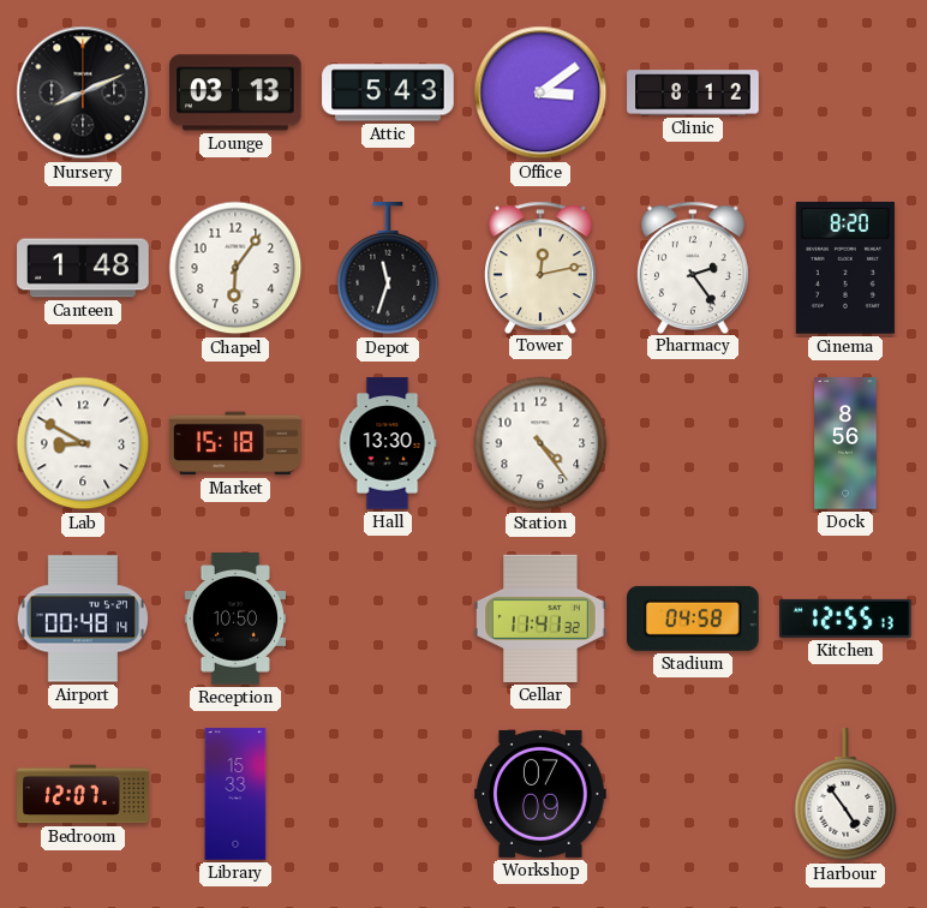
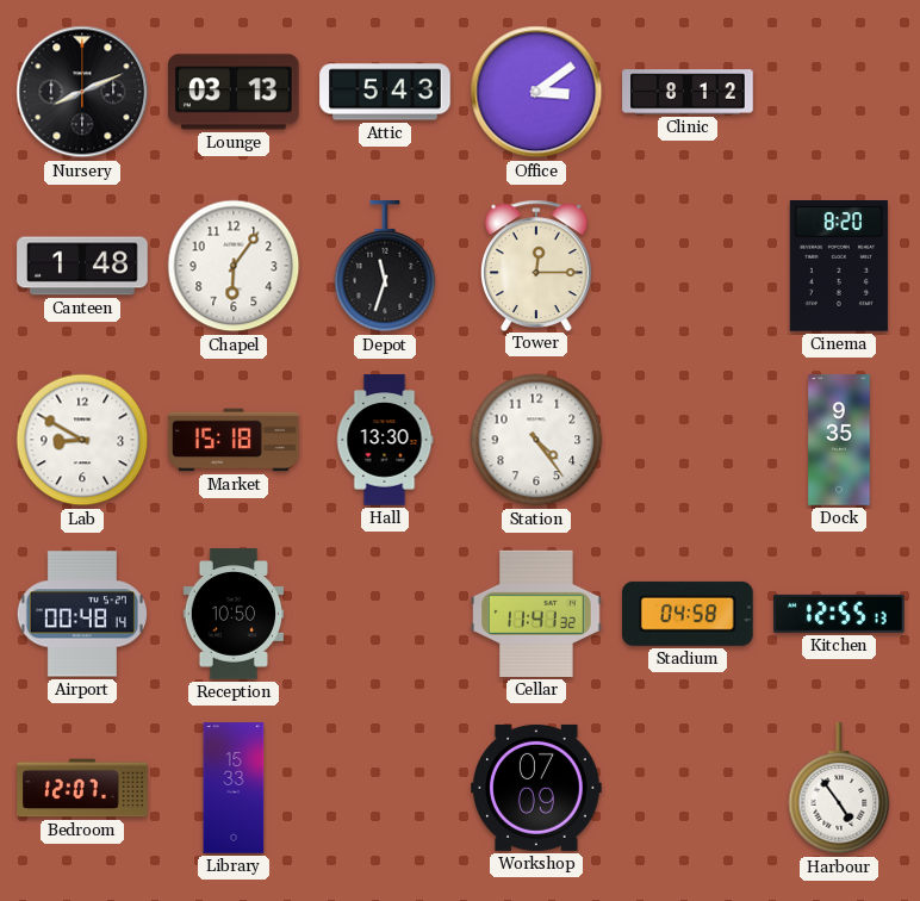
Tower: 12:13 -> 12:15
Pharmacy: 2:24 -> none
Dock: 8:56 -> 9:35
